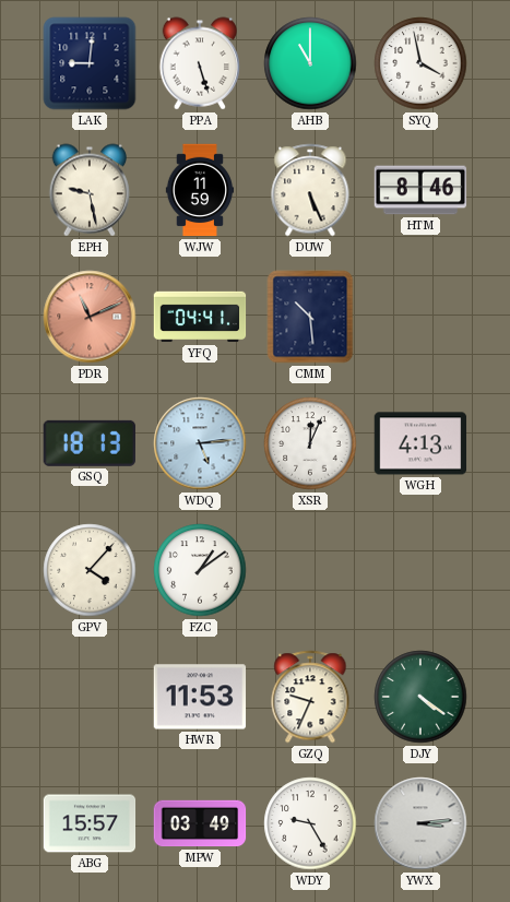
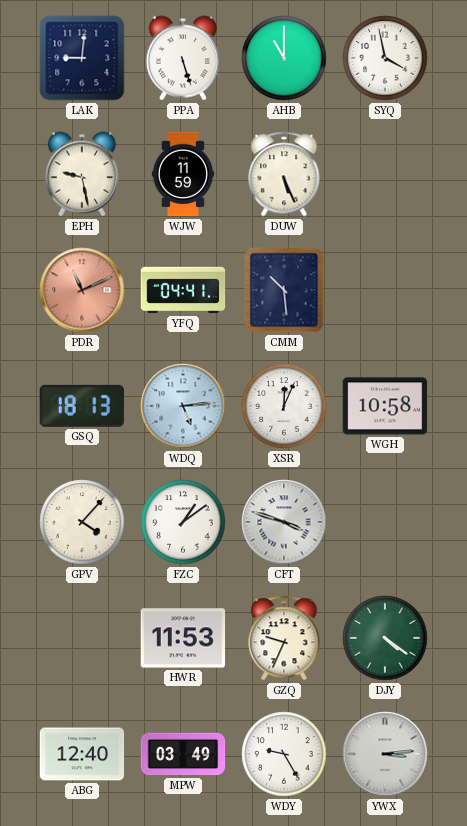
HTM: 8:46 -> none
WGH: 4:13 -> 10:58
CFT: none -> 3:48
ABG: 15:57 -> 12:40
